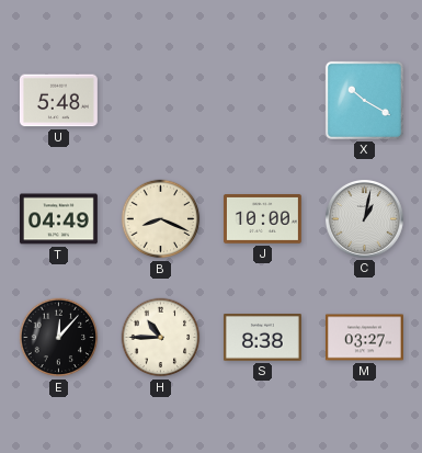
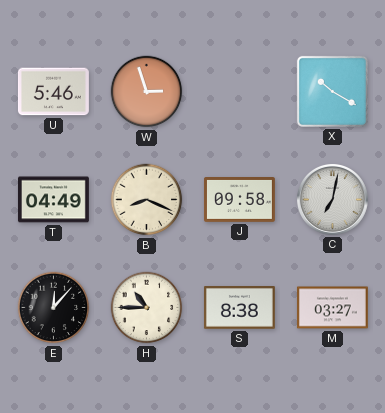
U: 5:48 -> 5:46
W: none -> 2:57
J: 10:00 -> 09:58
C: 1:02 -> 7:02
